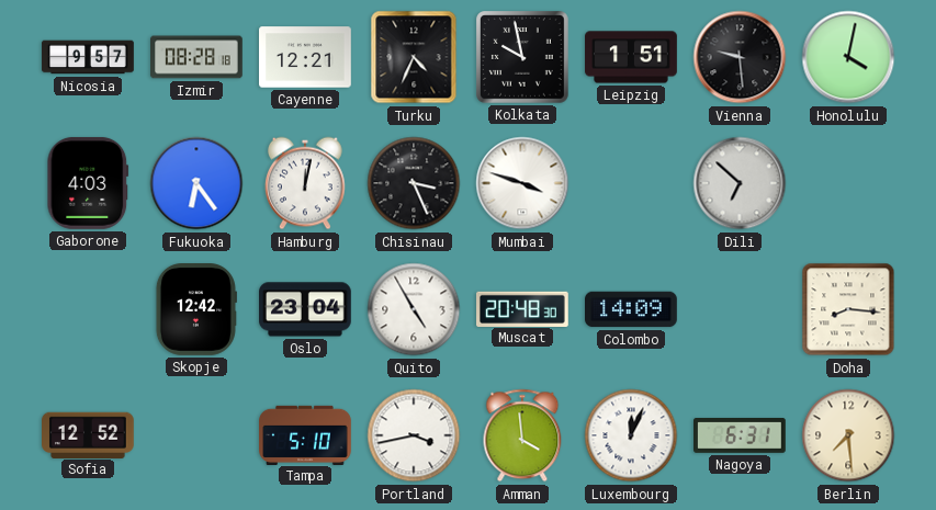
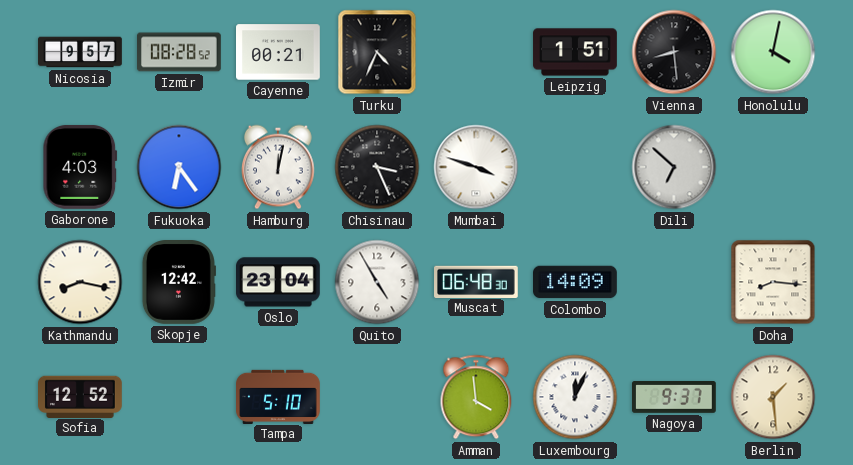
Izmir: 08:28:18 -> 08:28:52
Cayenne: 12:21 -> 00:21
Kolkata: 9:58 -> none
Vienna: 9:29 -> 8:29
Kathmandu: none -> 8:17
Muscat: 20:48 -> 06:48
Portland: 3:43 -> none
Nagoya: 6:31 -> 9:37
Berlin: 7:29 -> 1:29
